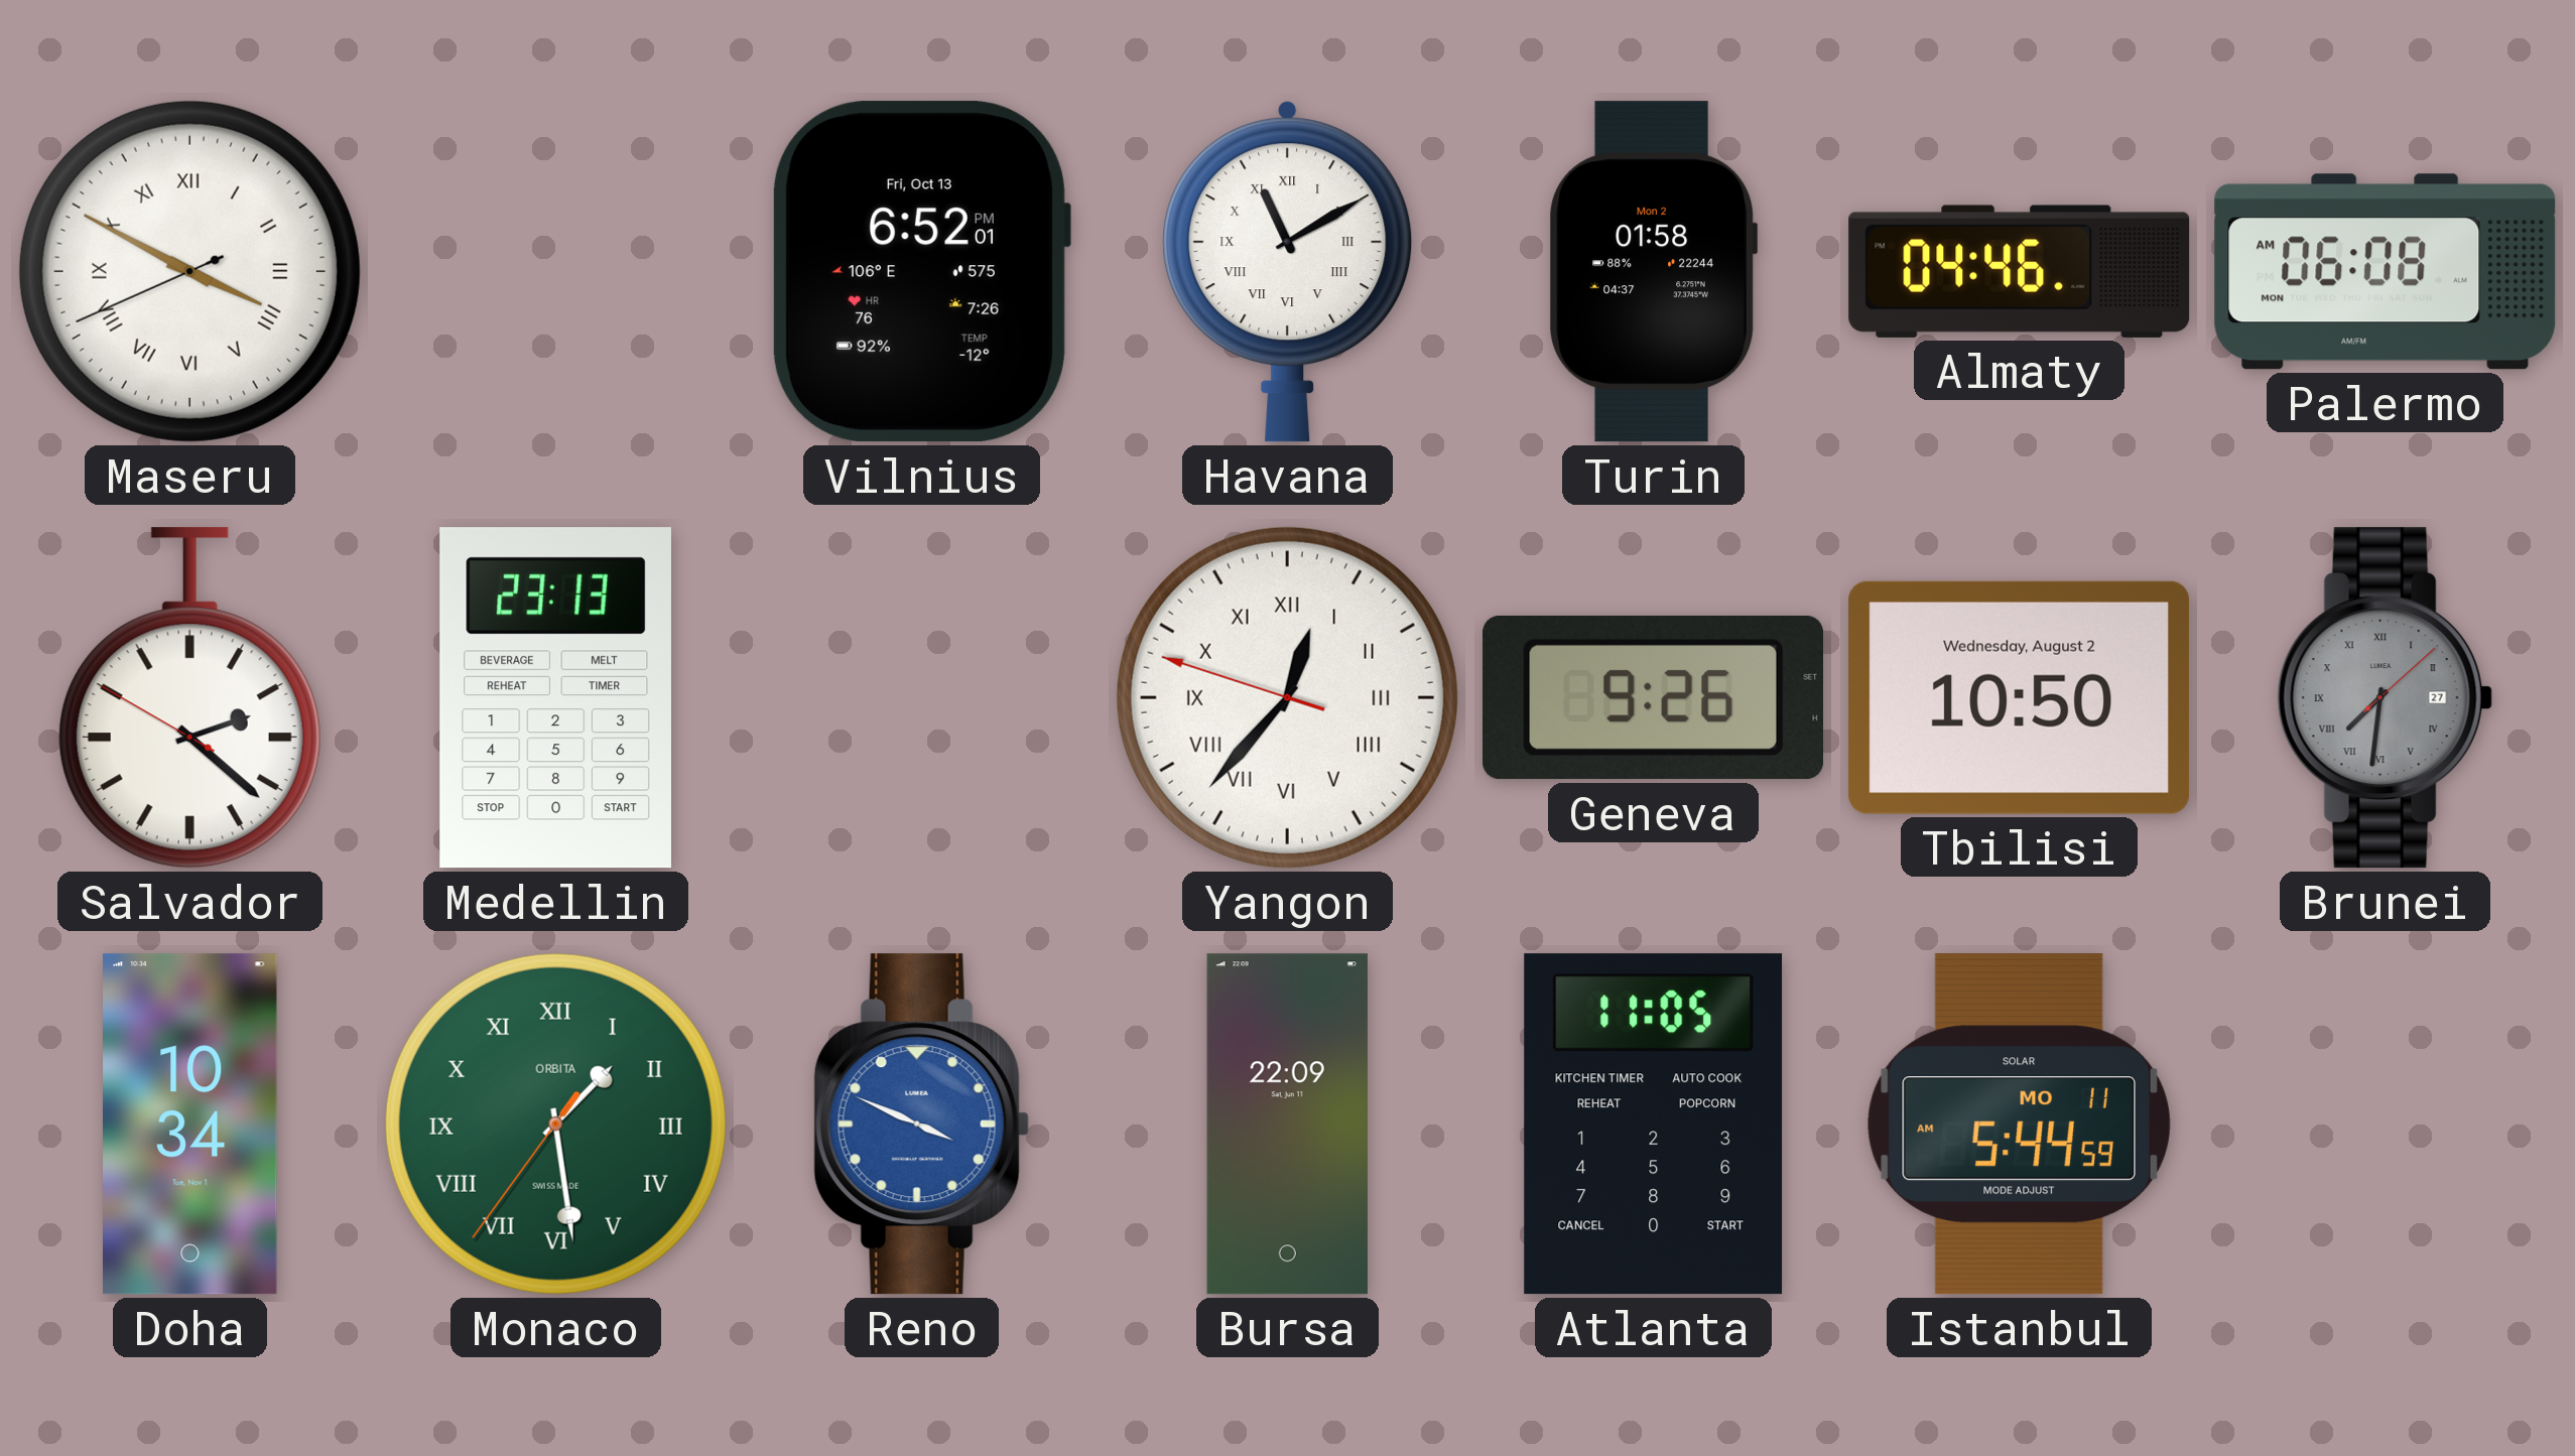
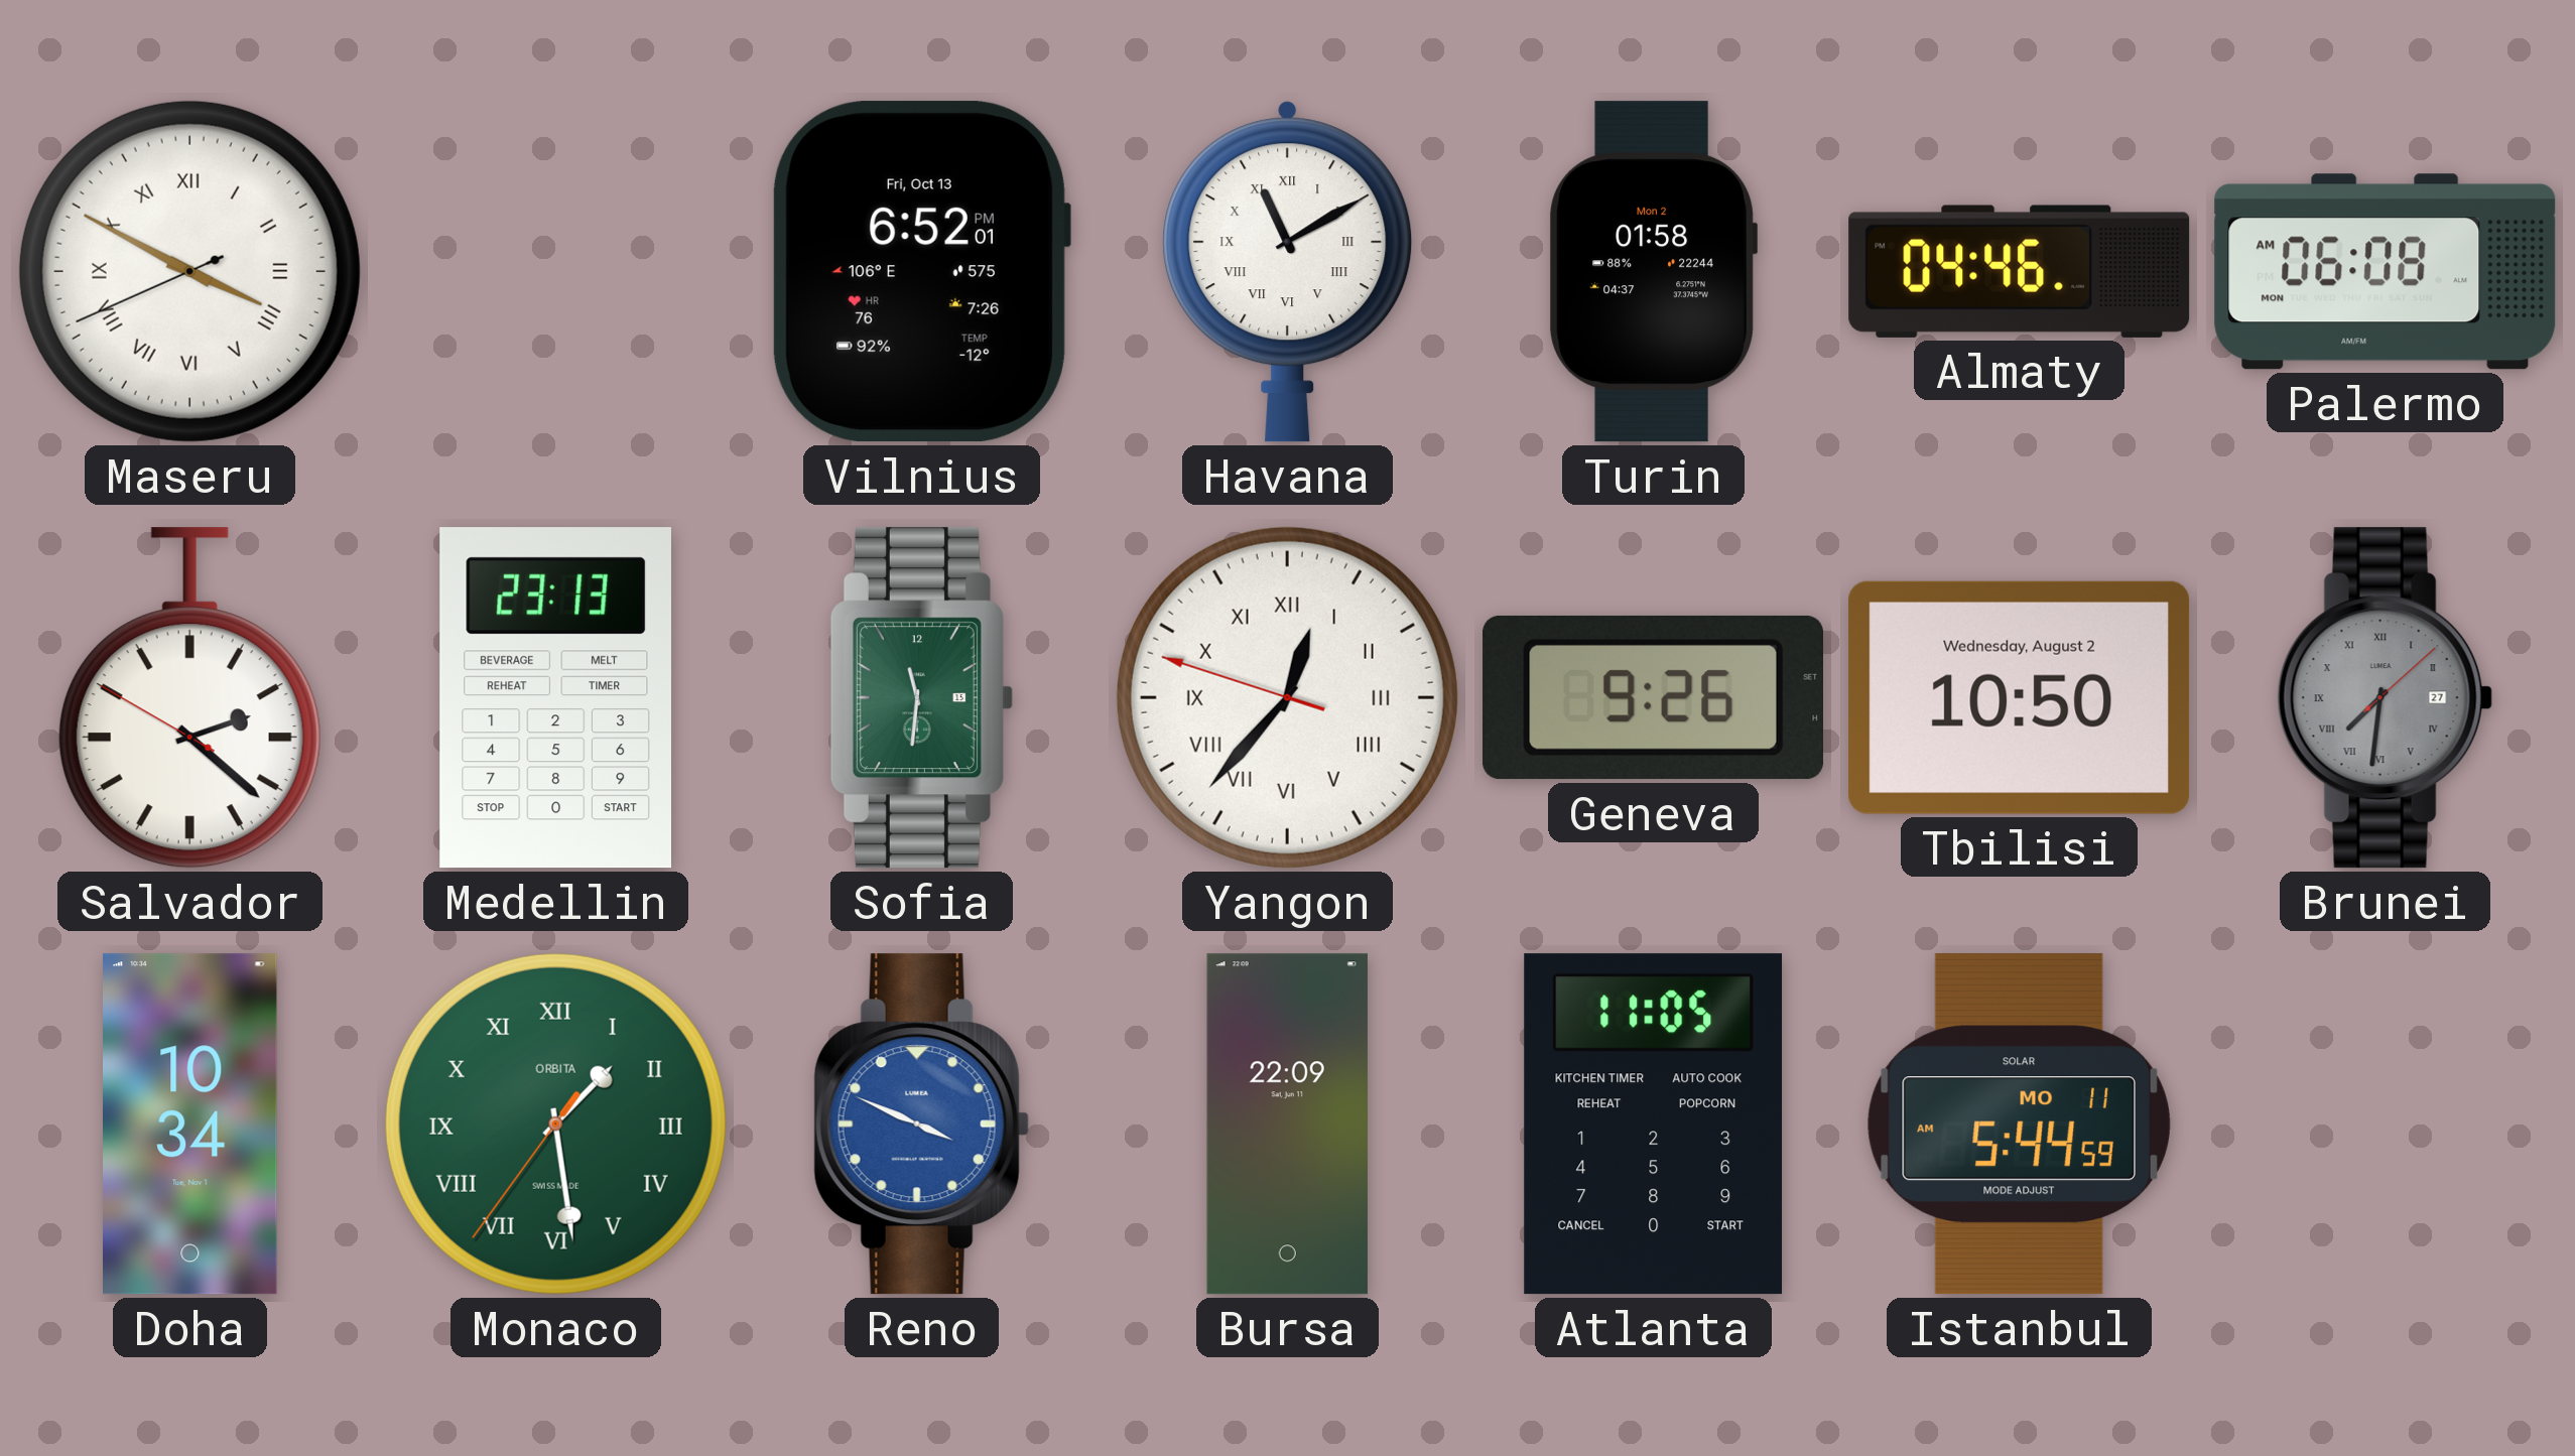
Sofia: none -> 11:31
